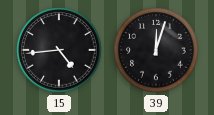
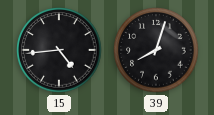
39: 12:03 -> 8:03
